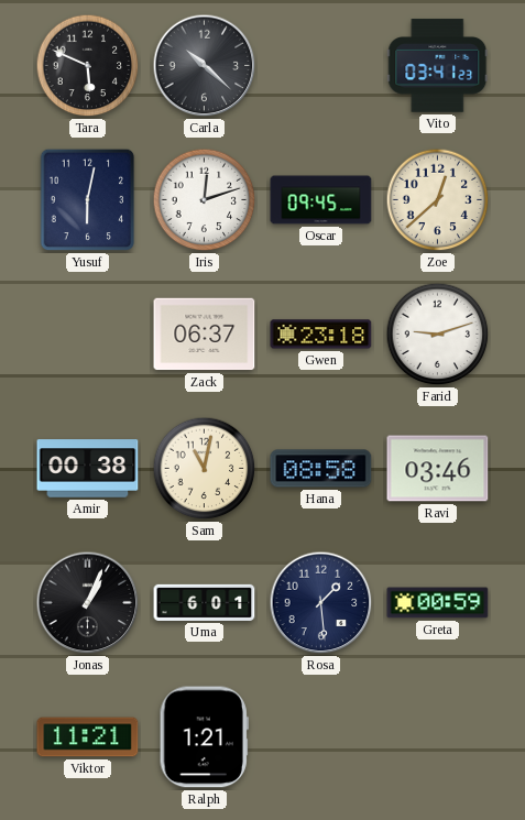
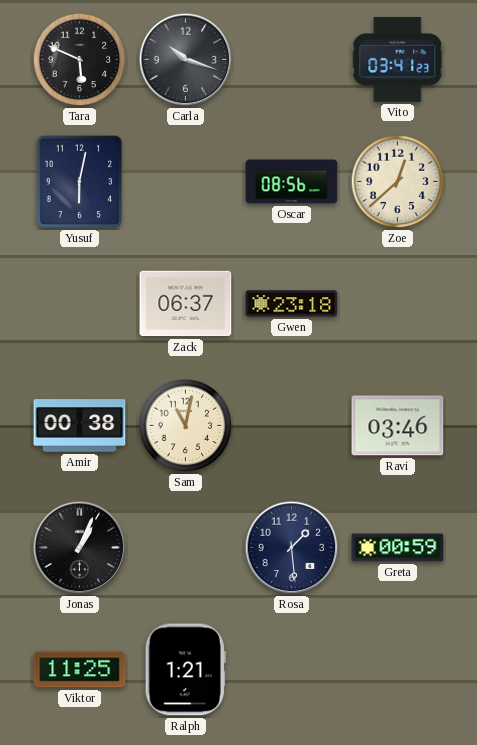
Carla: 10:22 -> 10:18
Iris: 12:12 -> none
Oscar: 09:45 -> 08:56
Farid: 9:12 -> none
Hana: 08:58 -> none
Uma: 6:01 -> none
Viktor: 11:21 -> 11:25
